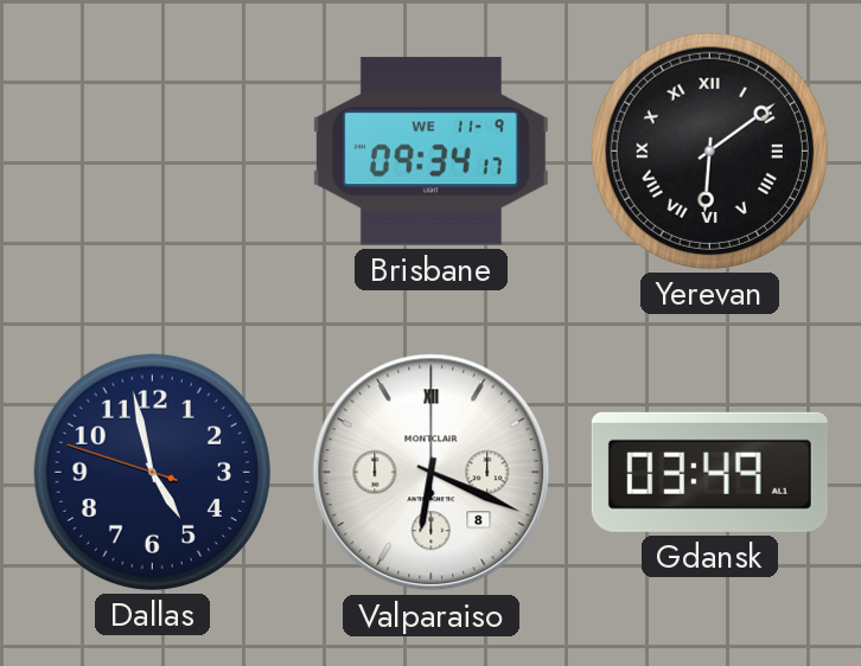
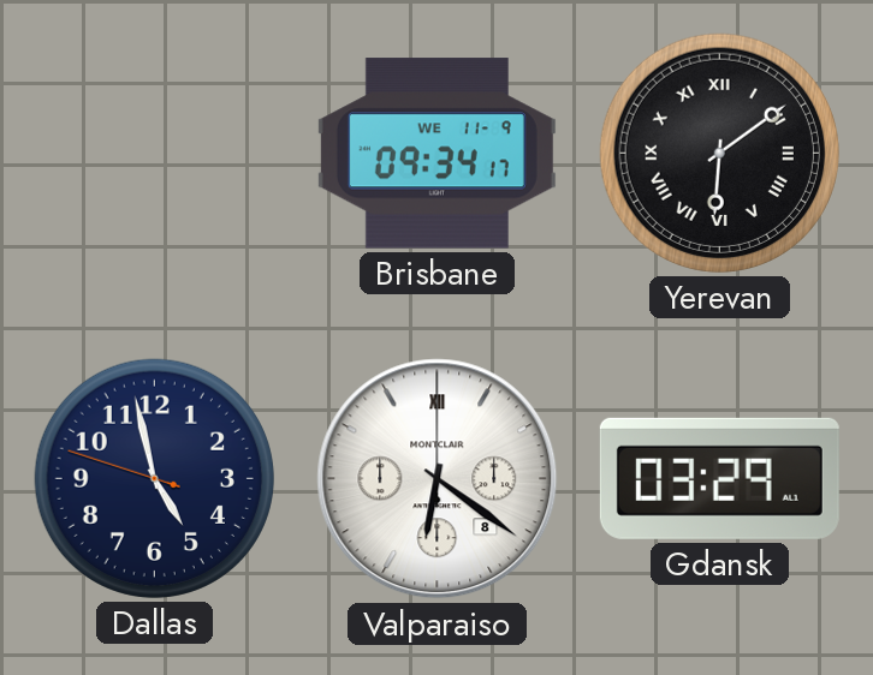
Valparaiso: 6:19 -> 6:21
Gdansk: 03:49 -> 03:29
